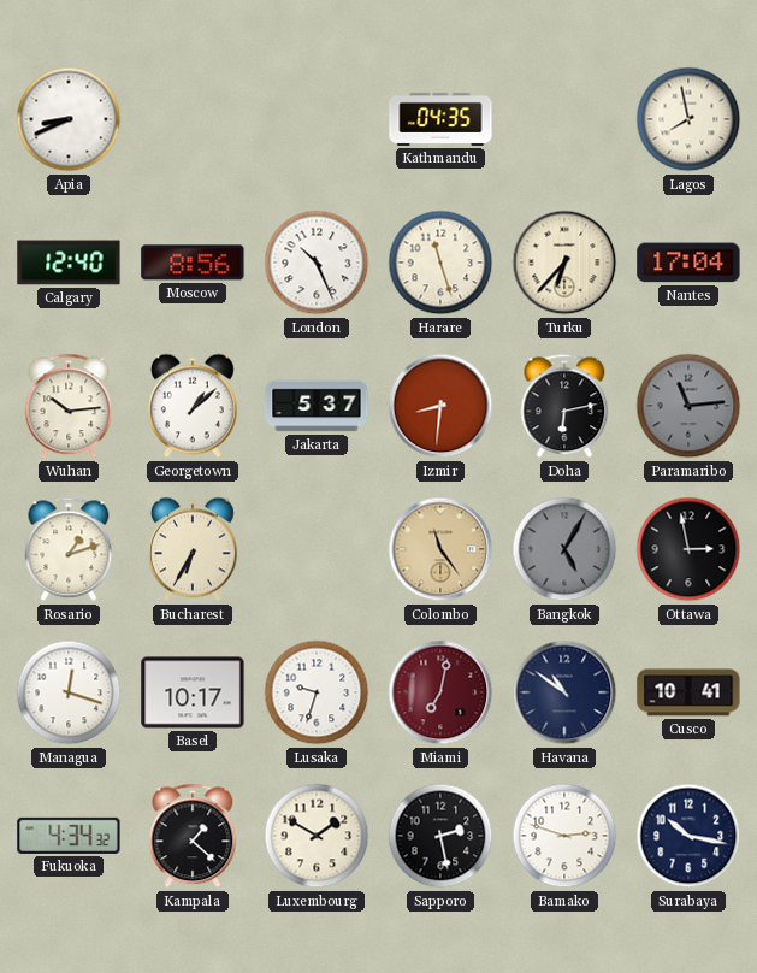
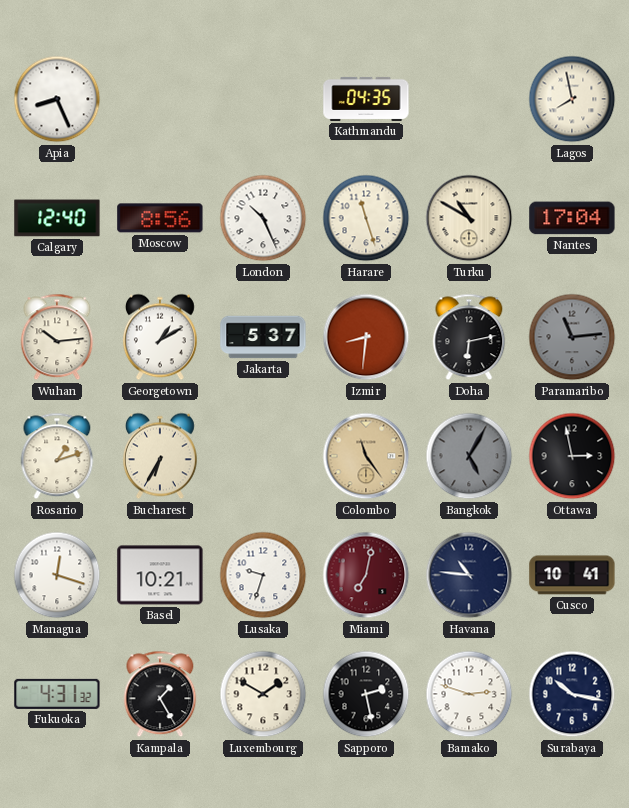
Apia: 8:41 -> 8:26
Turku: 6:37 -> 10:50
Georgetown: 1:08 -> 1:10
Basel: 10:17 -> 10:21
Havana: 10:51 -> 10:46
Fukuoka: 4:34 -> 4:31
Kampala: 1:22 -> 1:25
